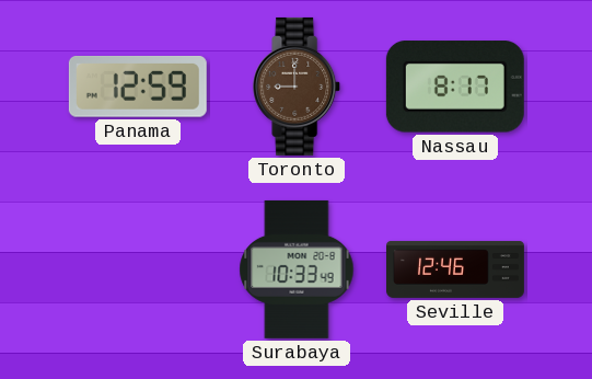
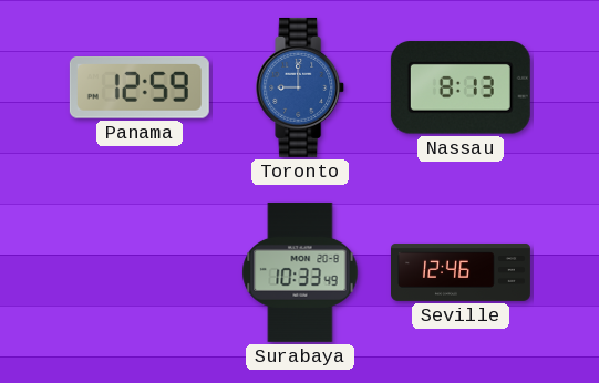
Toronto dial: brown -> blue
Nassau: 8:17 -> 8:13
